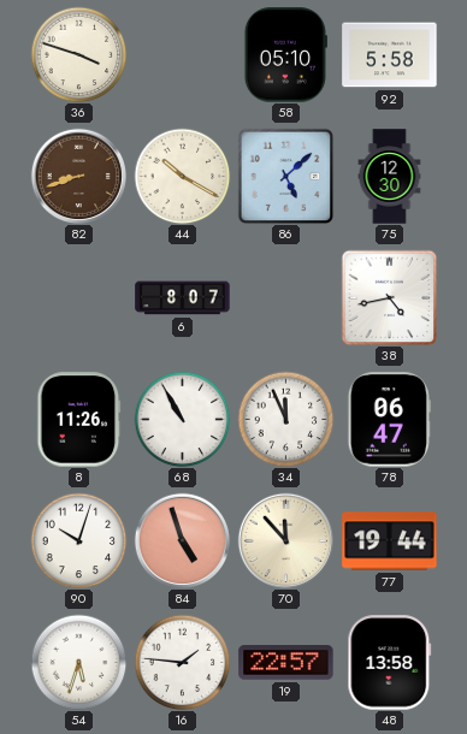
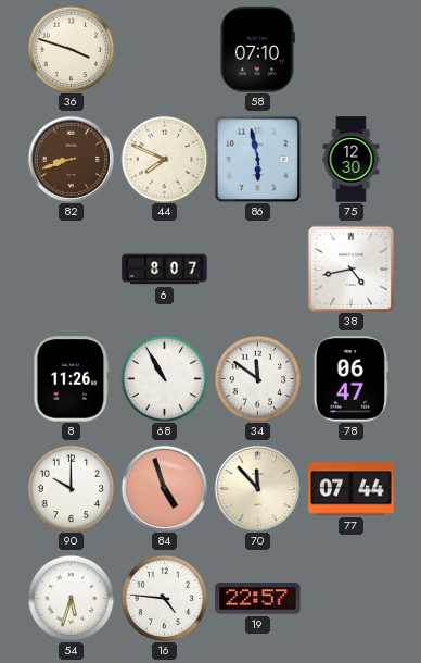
58: 05:10 -> 07:10
92: 5:58 -> none
44: 10:20 -> 7:49
86: 5:08 -> 5:58
34: 11:56 -> 11:51
90: 10:03 -> 10:00
77: 19:44 -> 07:44
16: 1:46 -> 4:46
48: 13:58 -> none
